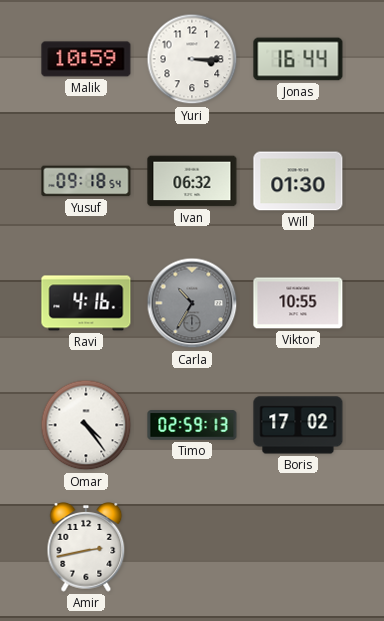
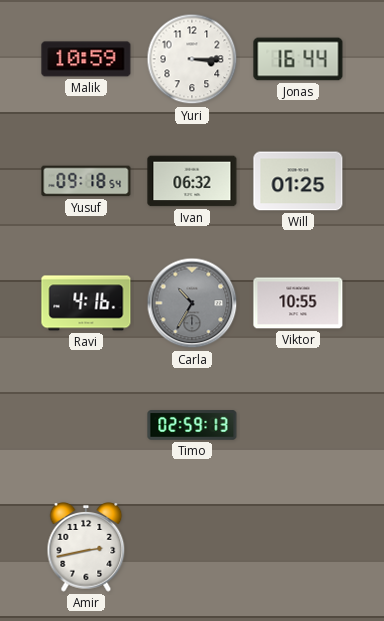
Will: 01:30 -> 01:25
Omar: 4:24 -> none
Boris: 17:02 -> none
